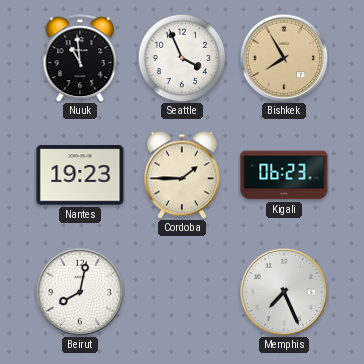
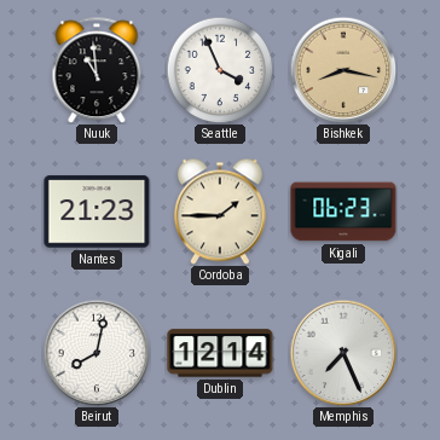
Bishkek: 7:55 -> 8:17
Nantes: 19:23 -> 21:23
Dublin: none -> 12:14
